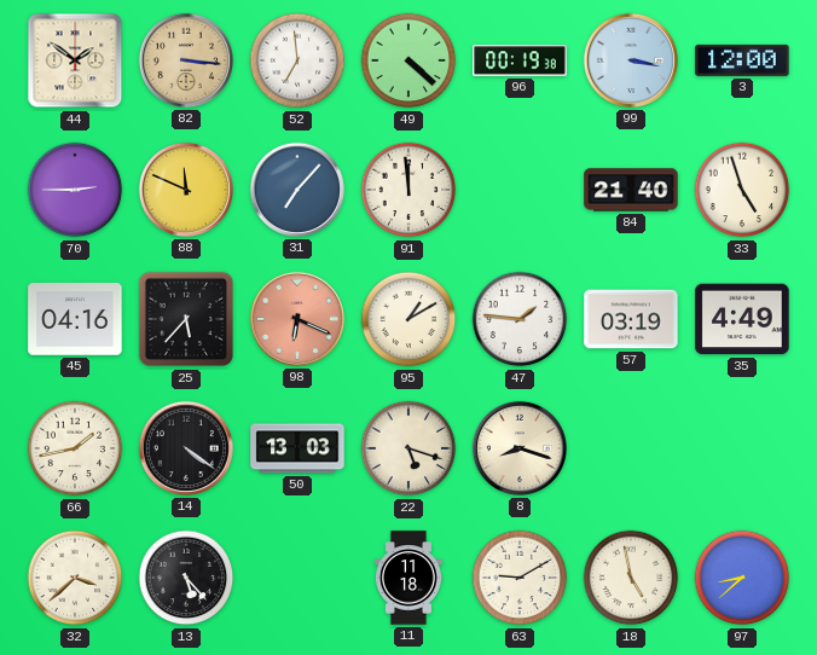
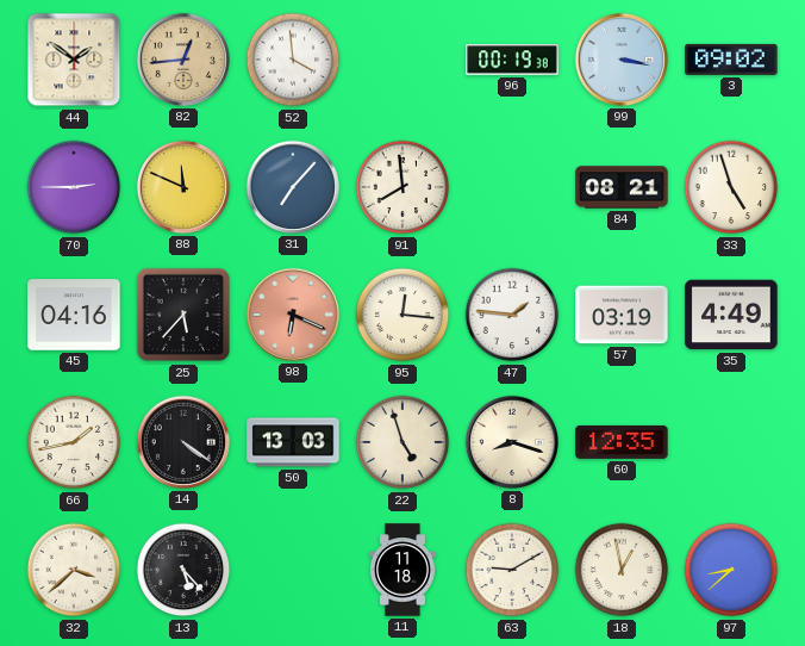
82: 3:16 -> 12:44
52: 6:59 -> 3:59
49: 4:22 -> none
3: 12:00 -> 09:02
91: 11:59 -> 7:59
84: 21:40 -> 08:21
95: 1:10 -> 12:16
22: 5:18 -> 4:57
60: none -> 12:35
18: 4:58 -> 12:58
